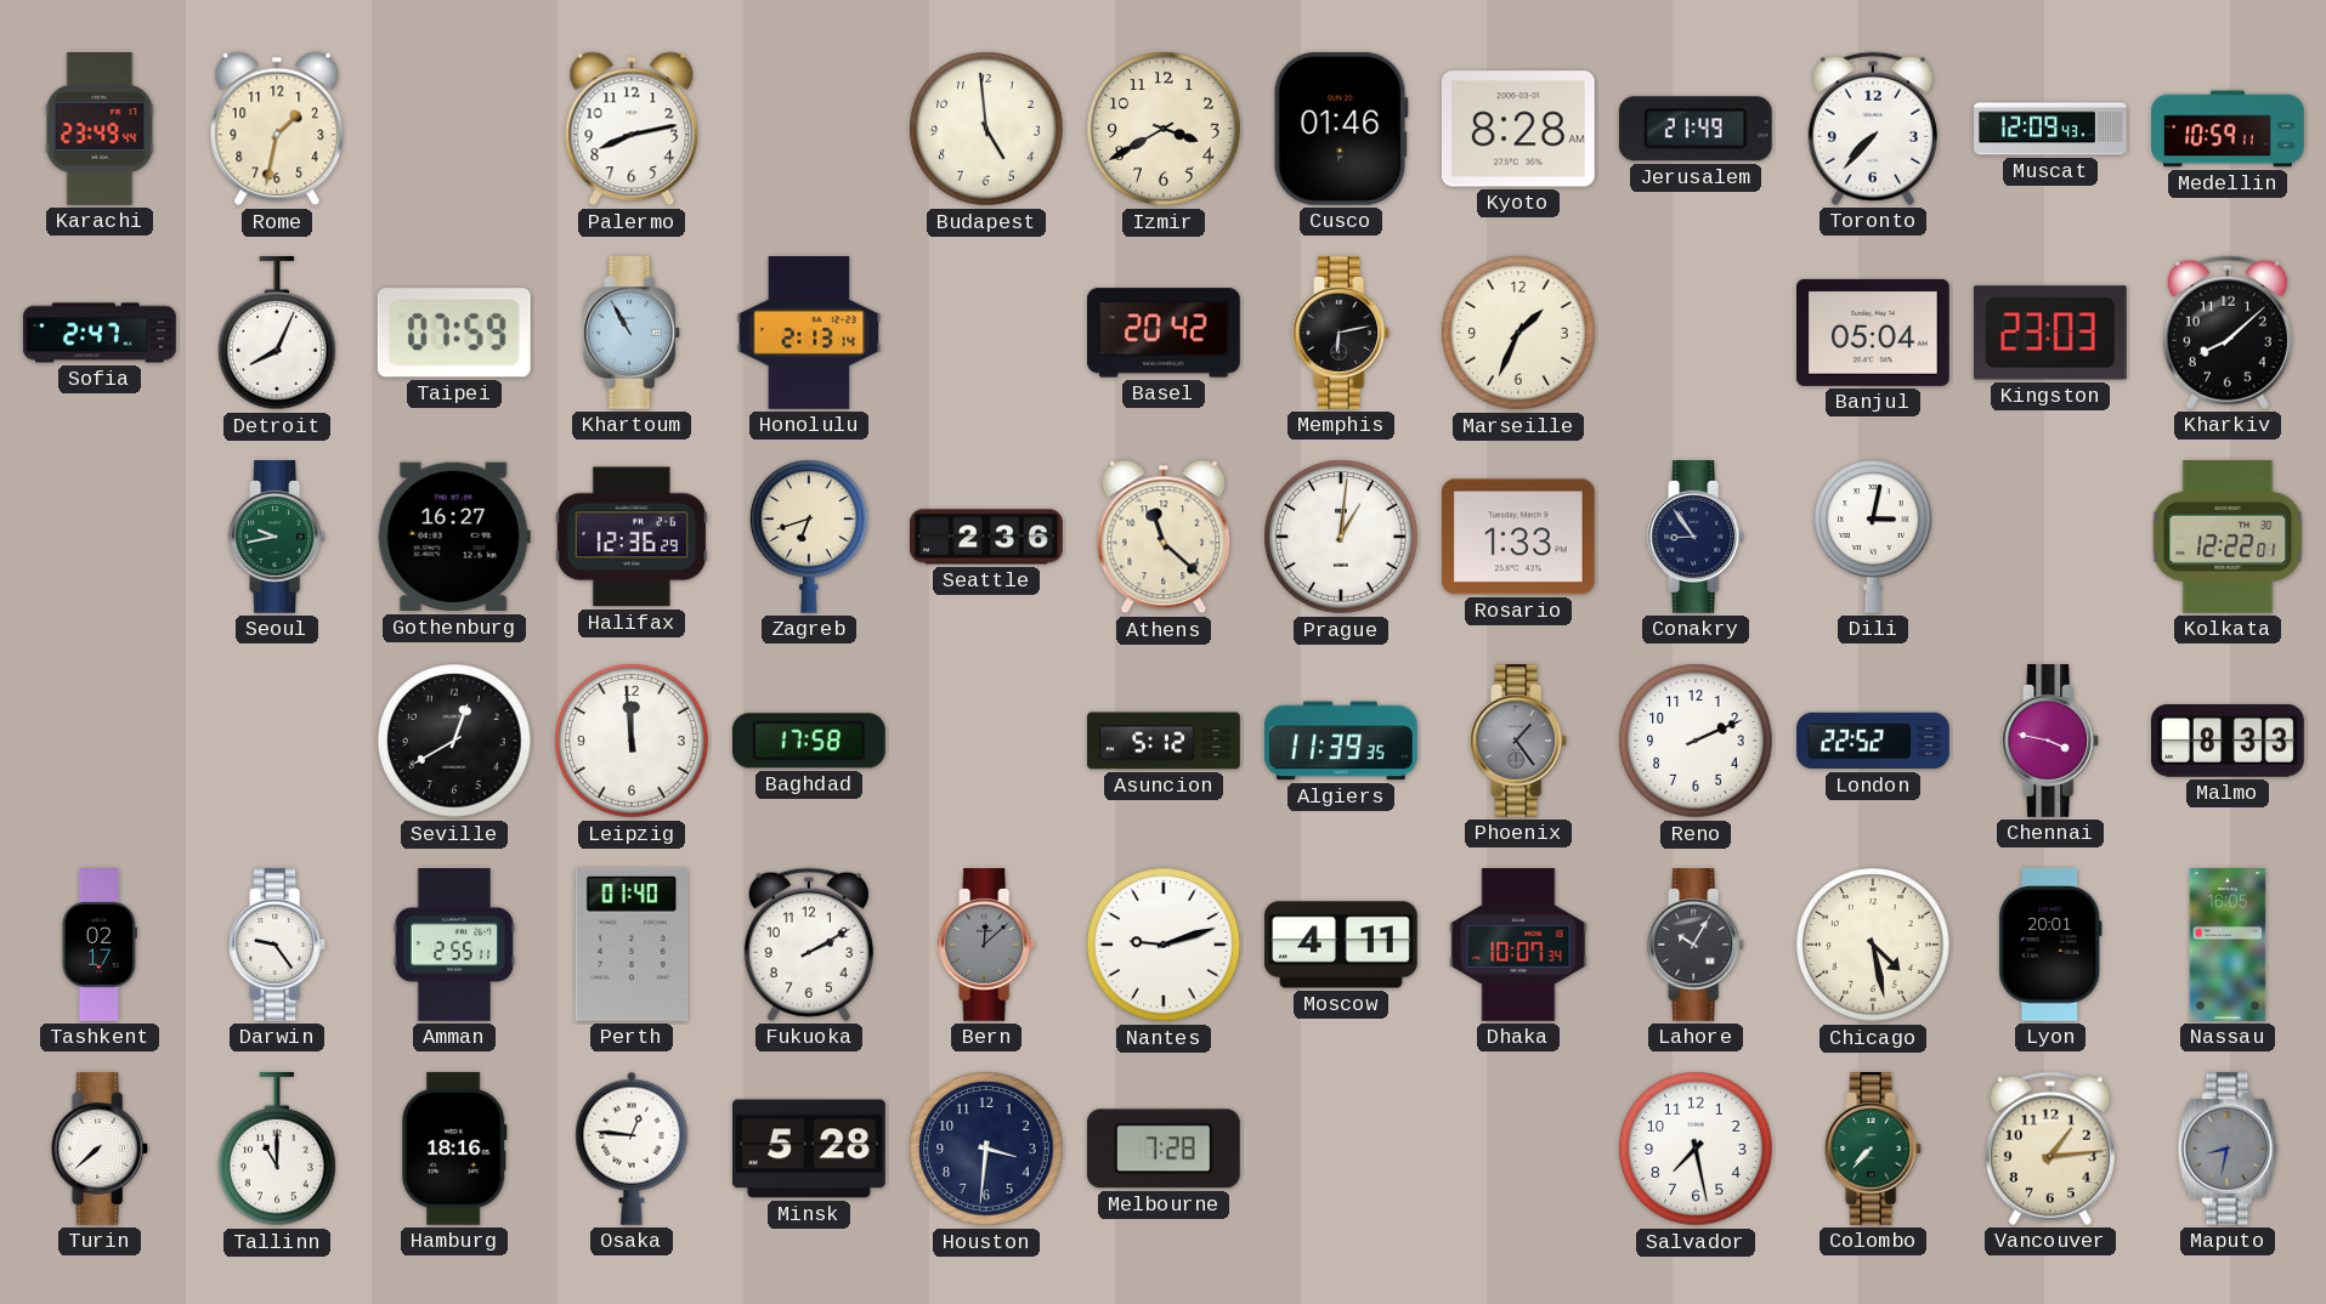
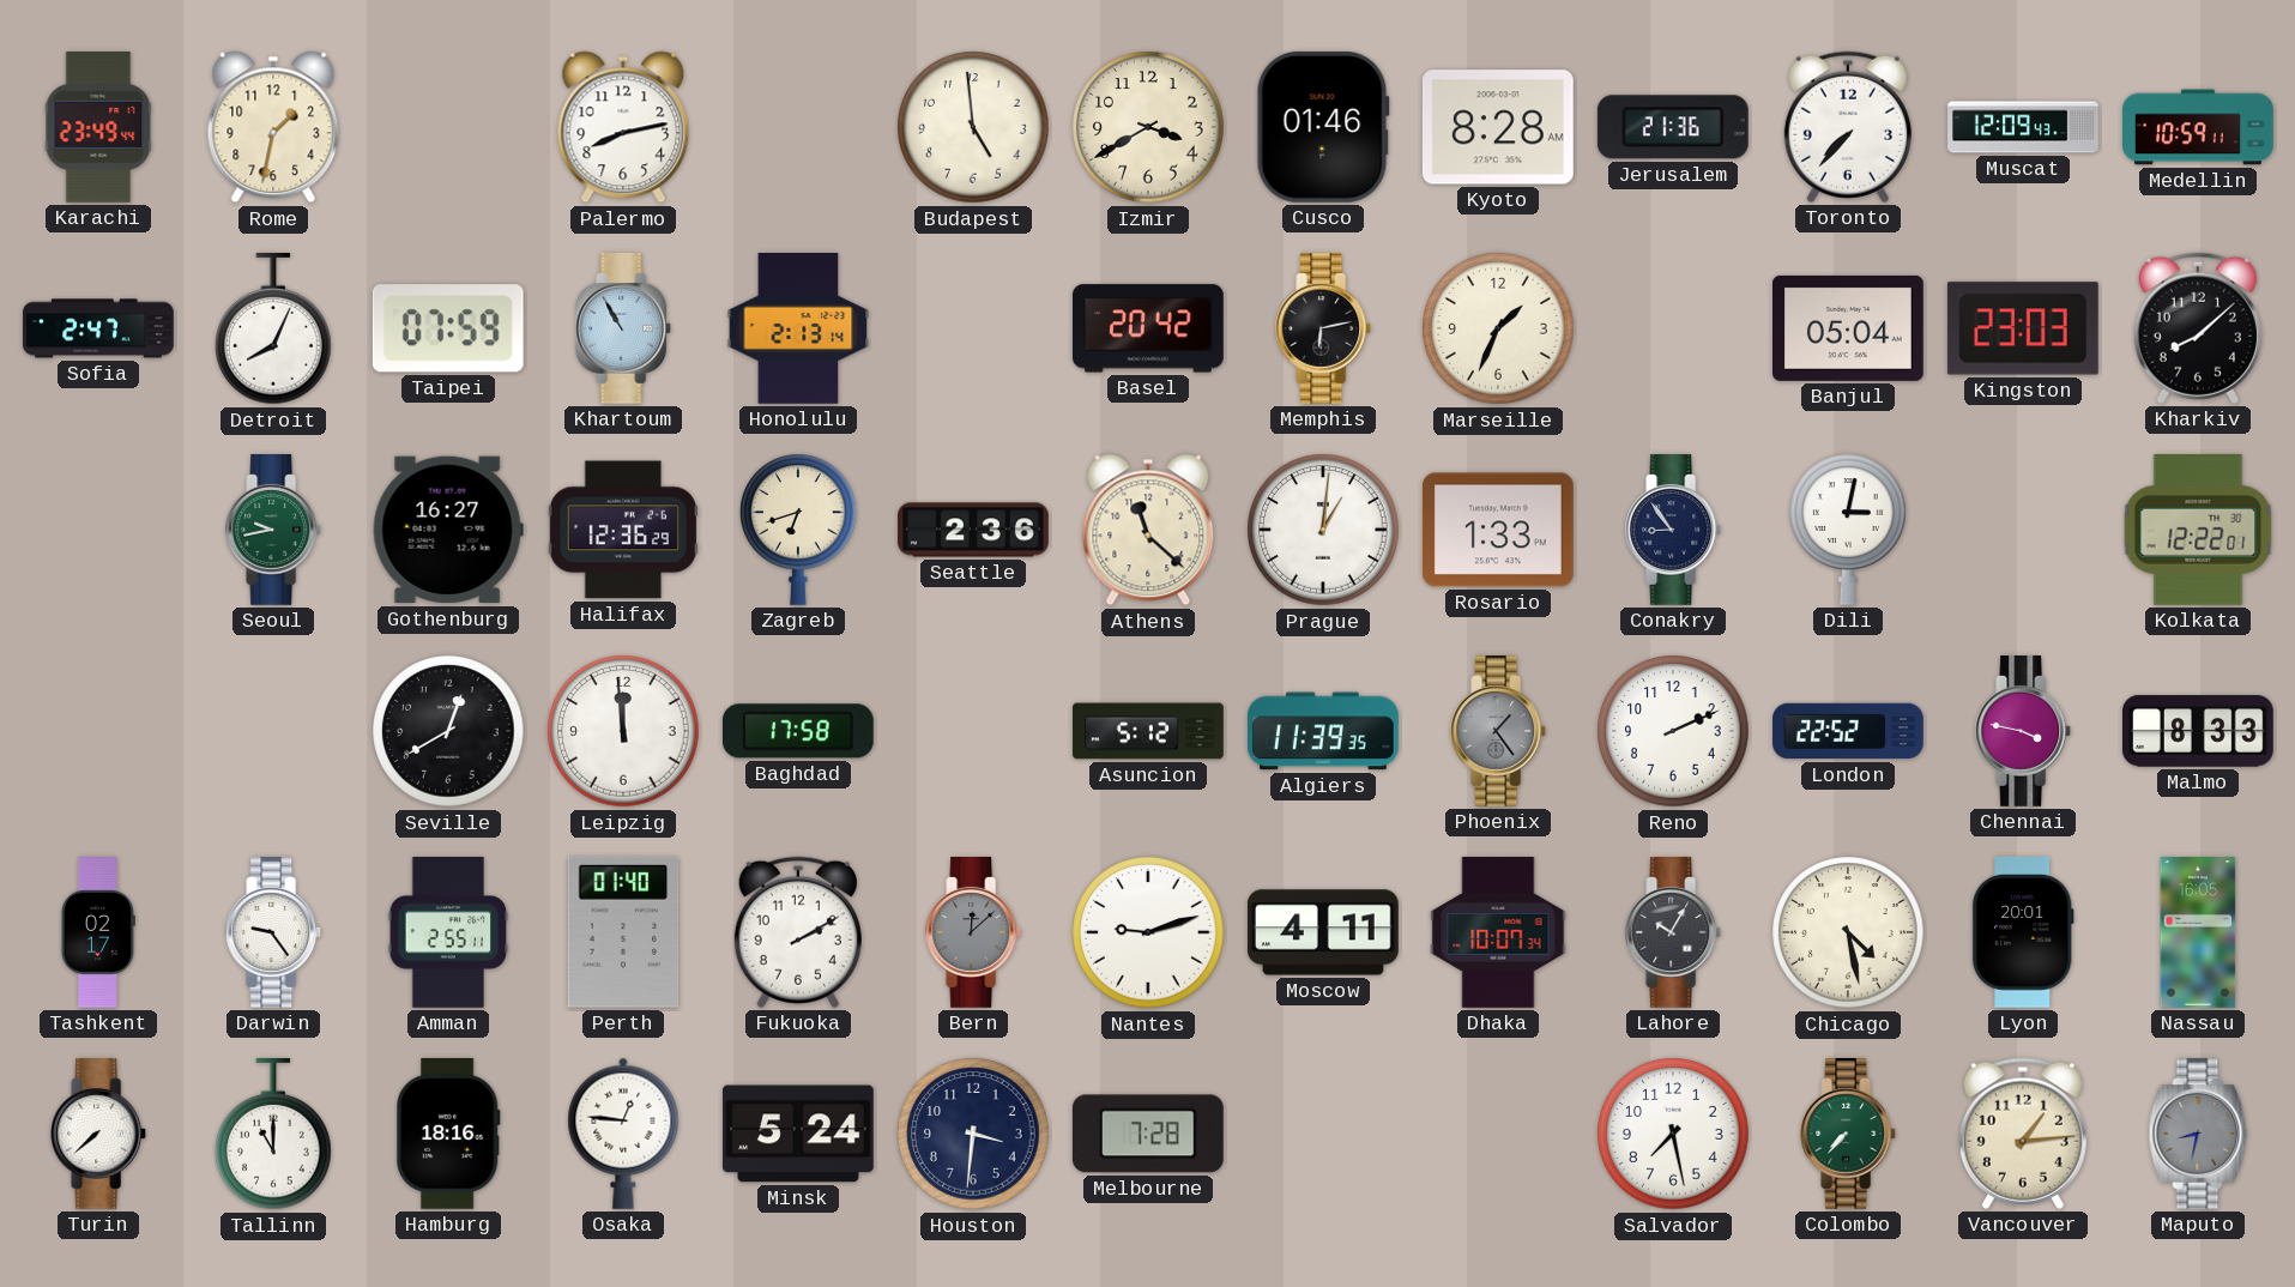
Jerusalem: 21:49 -> 21:36
Minsk: 5:28 -> 5:24
